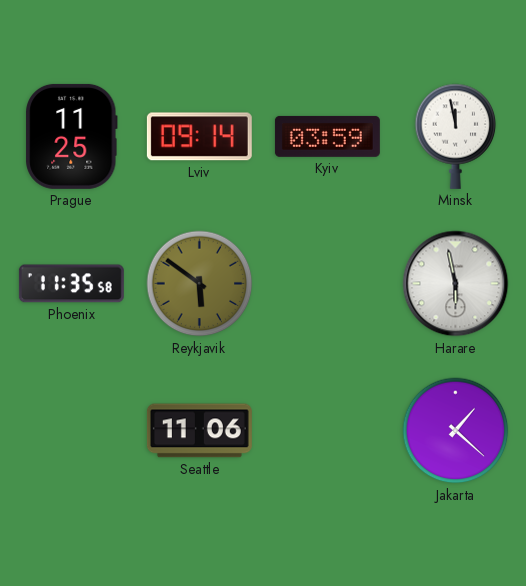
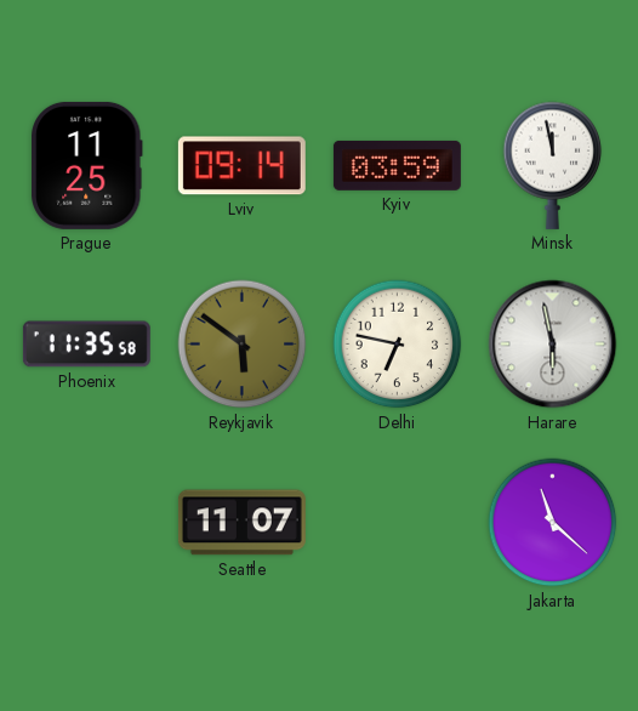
Delhi: none -> 6:47
Seattle: 11:06 -> 11:07
Jakarta: 1:22 -> 11:22
